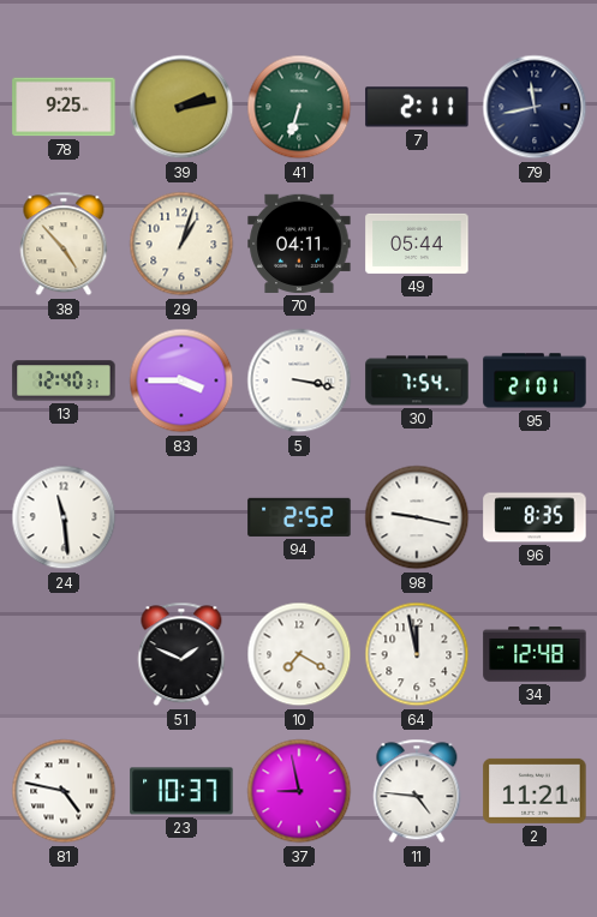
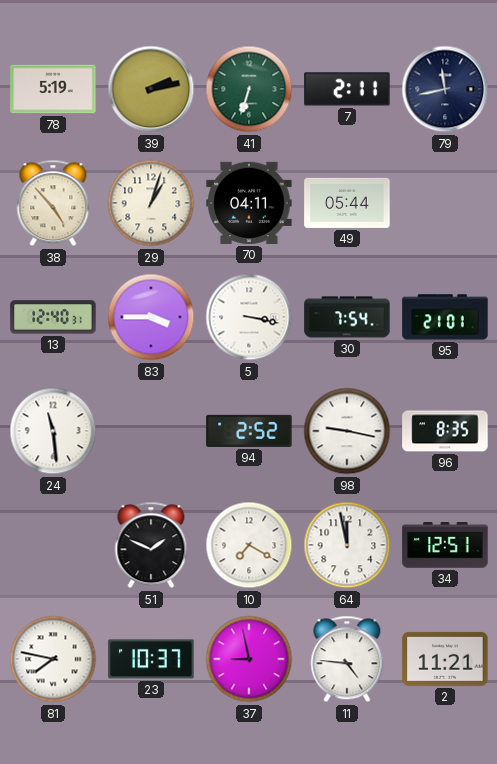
78: 9:25 -> 5:19
34: 12:48 -> 12:51
81: 4:47 -> 7:47
